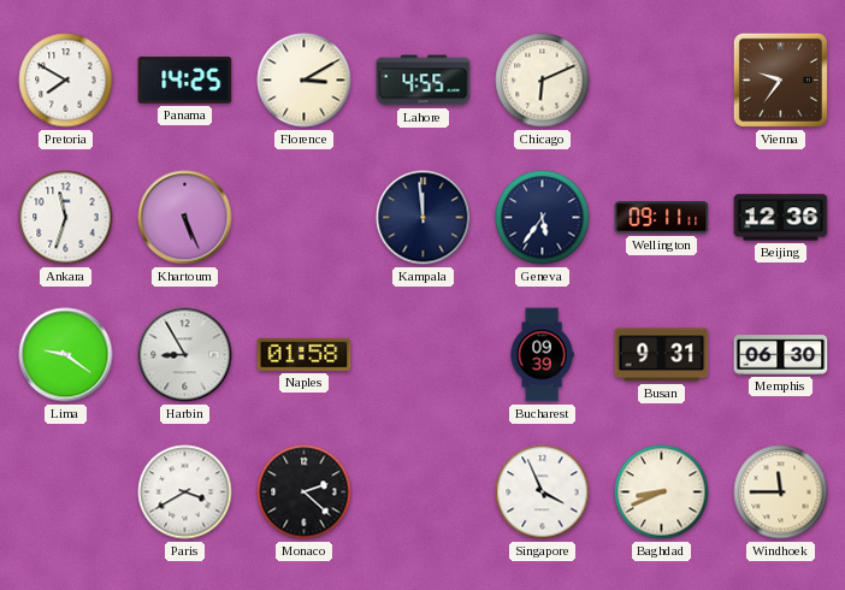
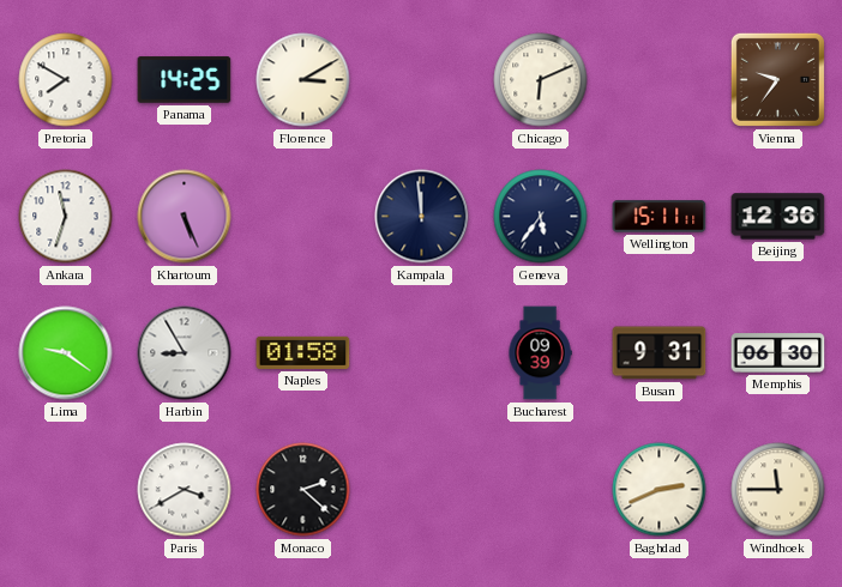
Lahore: 4:55 -> none
Wellington: 09:11 -> 15:11
Singapore: 3:56 -> none
Baghdad: 8:41 -> 2:41
